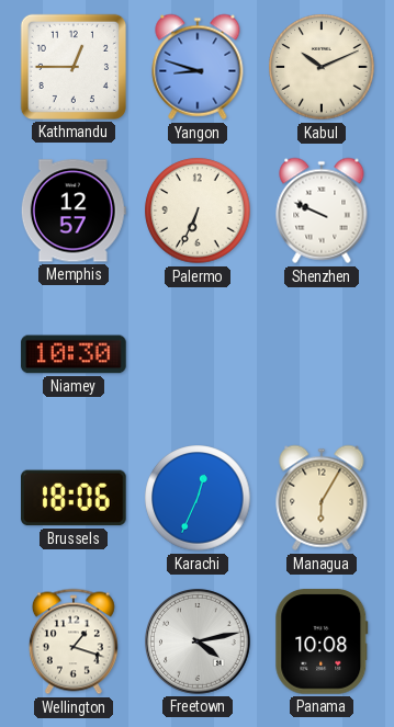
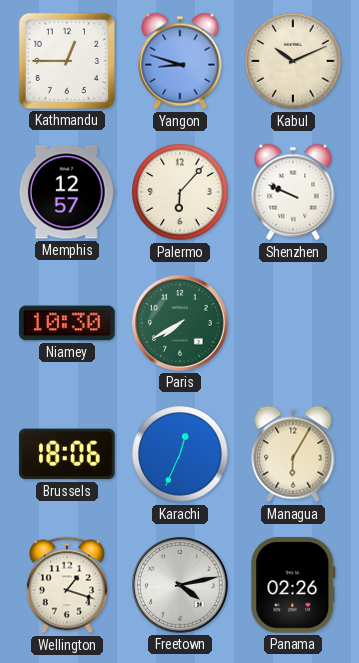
Palermo: 6:34 -> 6:07
Paris: none -> 7:40
Panama: 10:08 -> 02:26
